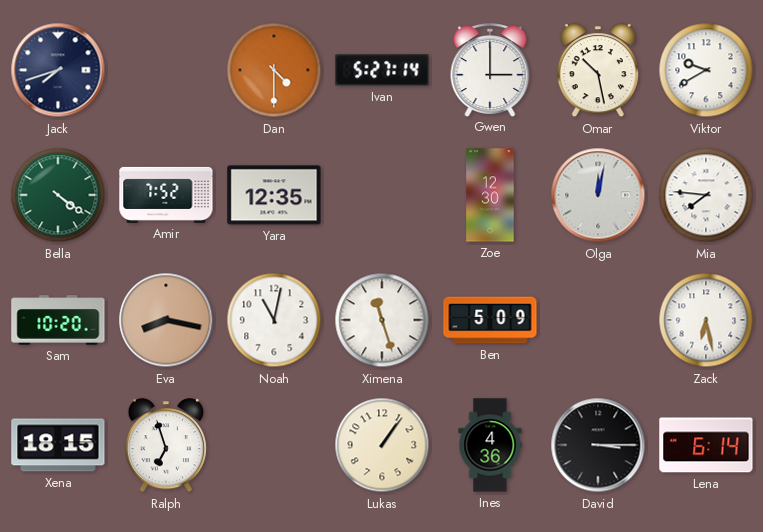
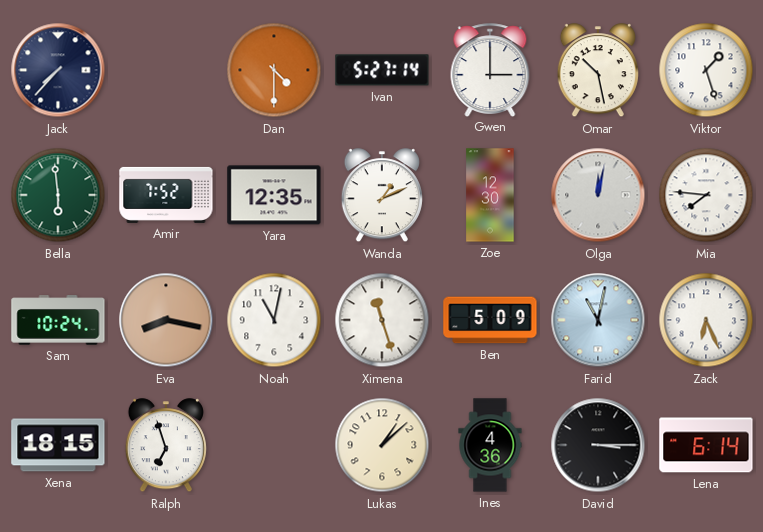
Jack: 7:42 -> 7:37
Viktor: 9:40 -> 1:27
Bella: 4:21 -> 5:59
Wanda: none -> 1:11
Sam: 10:20 -> 10:24
Farid: none -> 11:02
Zack: 6:28 -> 6:26
Lukas: 1:06 -> 1:08
